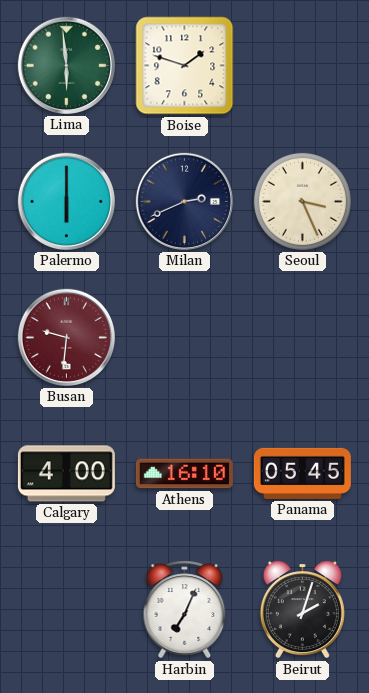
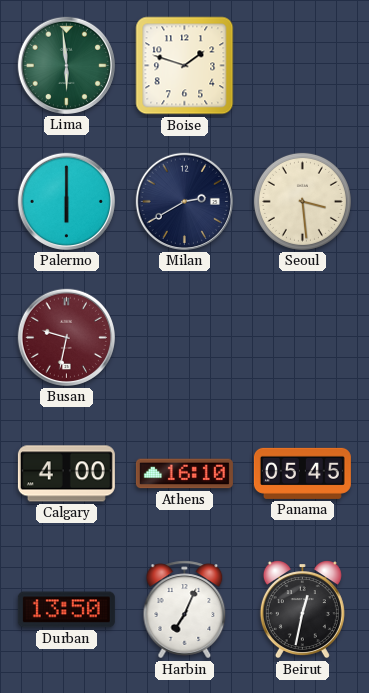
Milan: 2:41 -> 2:40
Seoul: 3:26 -> 3:29
Busan: 9:31 -> 9:32
Durban: none -> 13:50
Beirut: 2:03 -> 12:32
